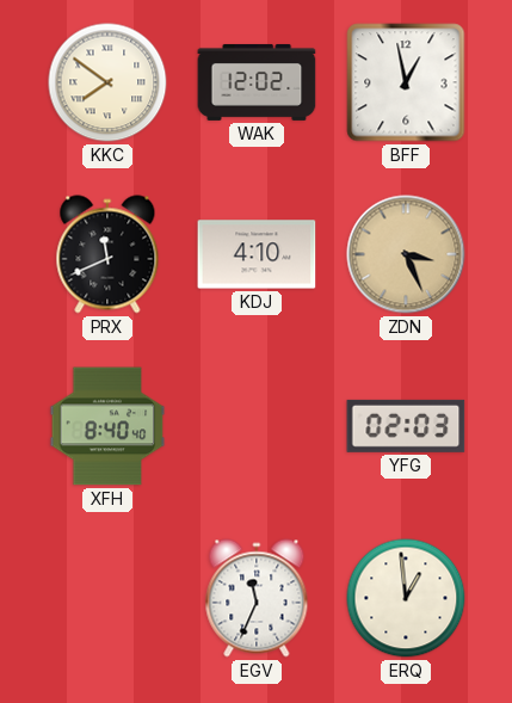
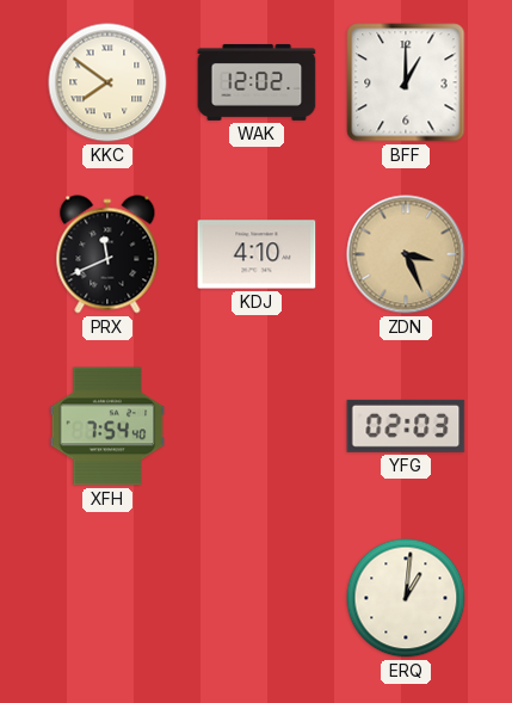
BFF: 12:58 -> 1:00
XFH: 8:40 -> 7:54
EGV: 11:34 -> none
ERQ: 12:59 -> 1:01
